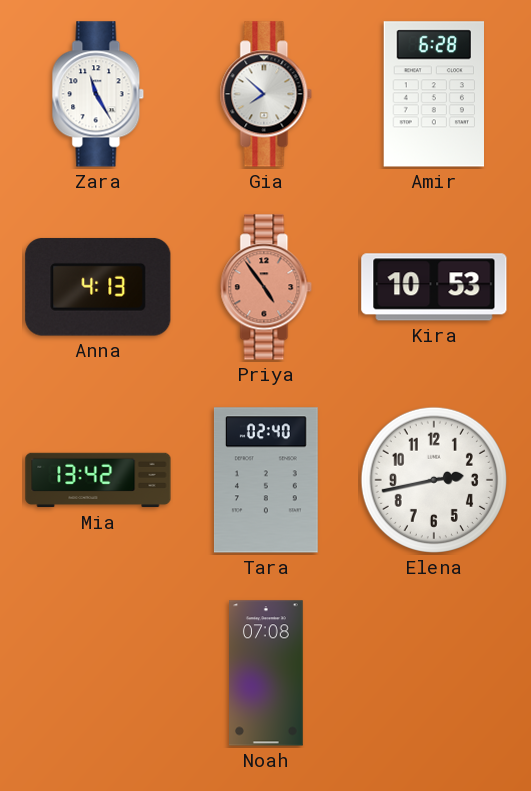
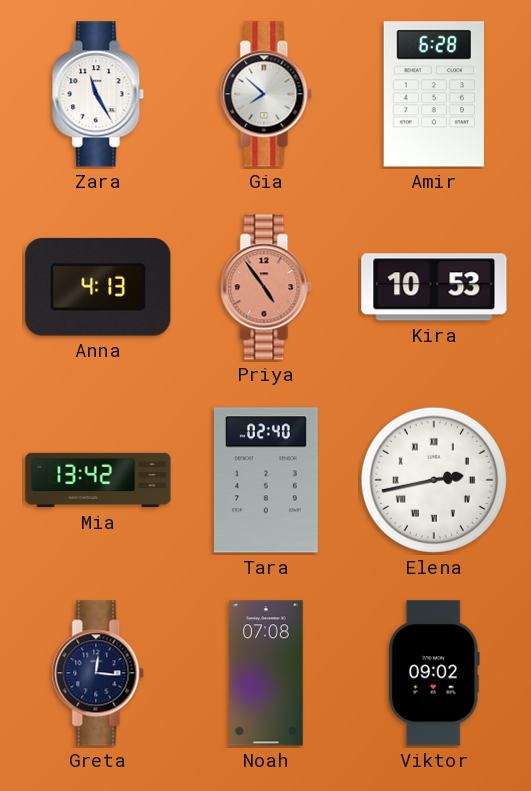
Elena numerals: Arabic -> Roman
Greta: none -> 12:16
Viktor: none -> 09:02
